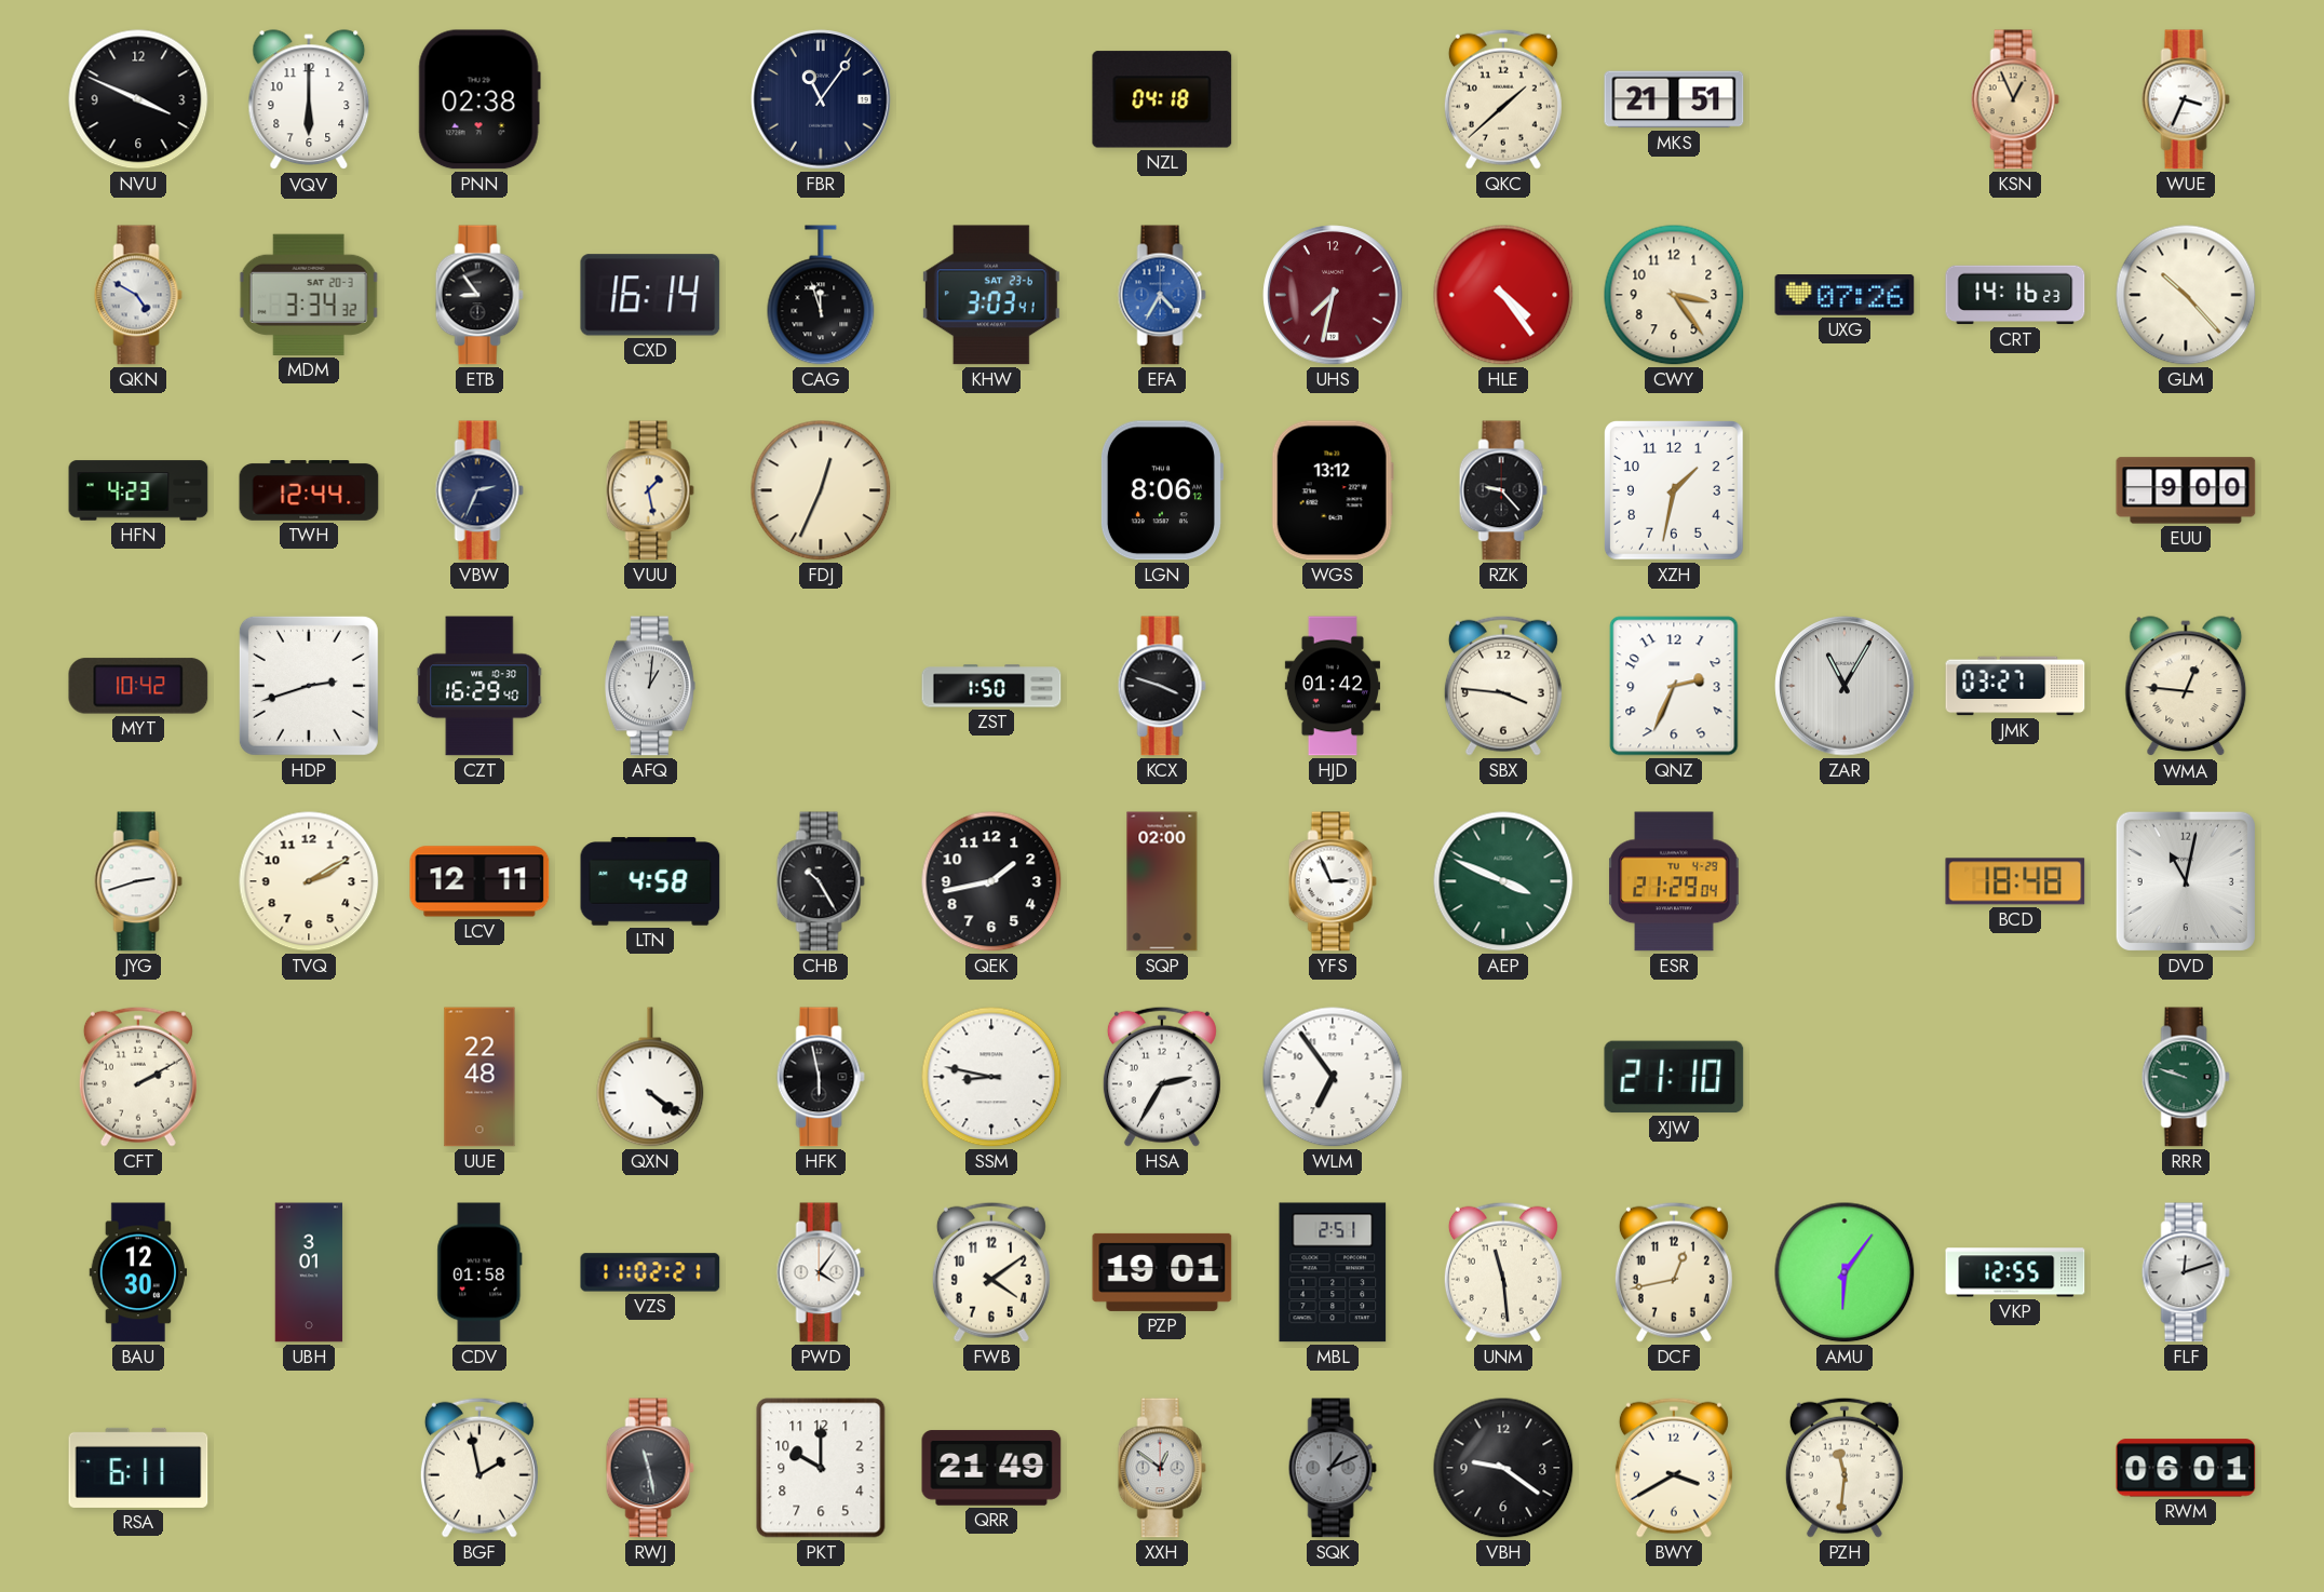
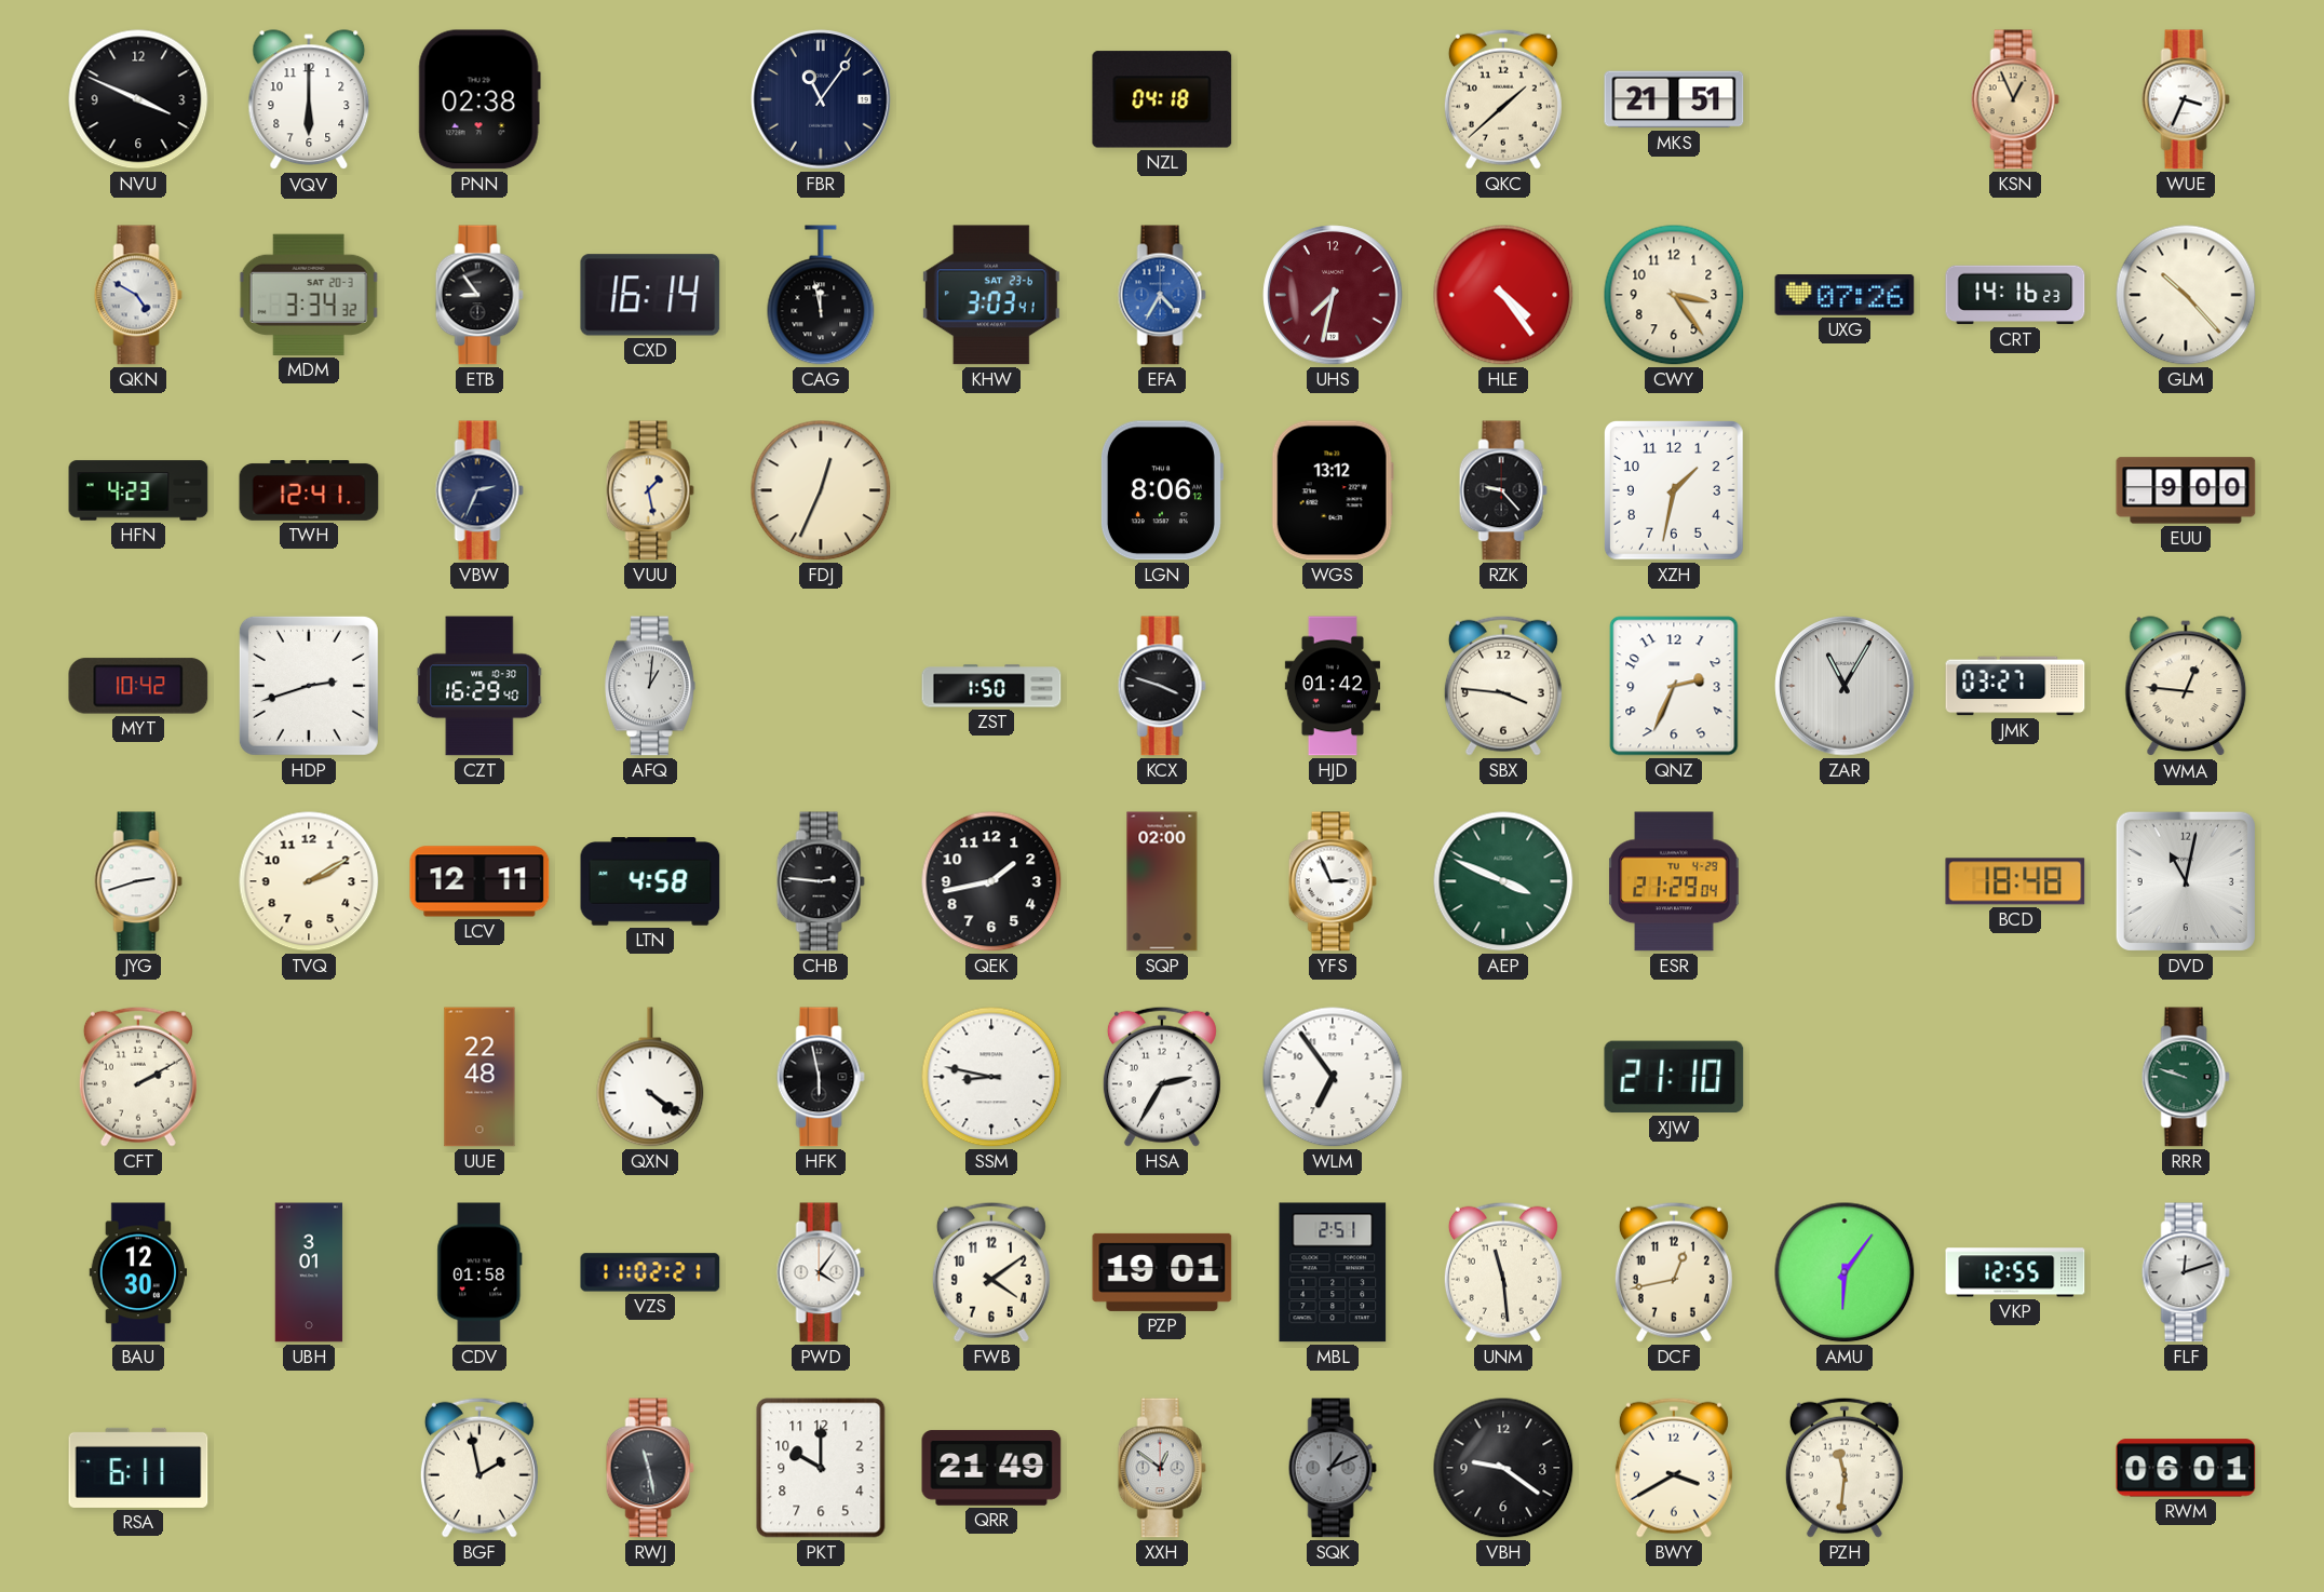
CAG: 11:57 -> 11:58
TWH: 12:44 -> 12:41
CHB: 10:25 -> 2:46
